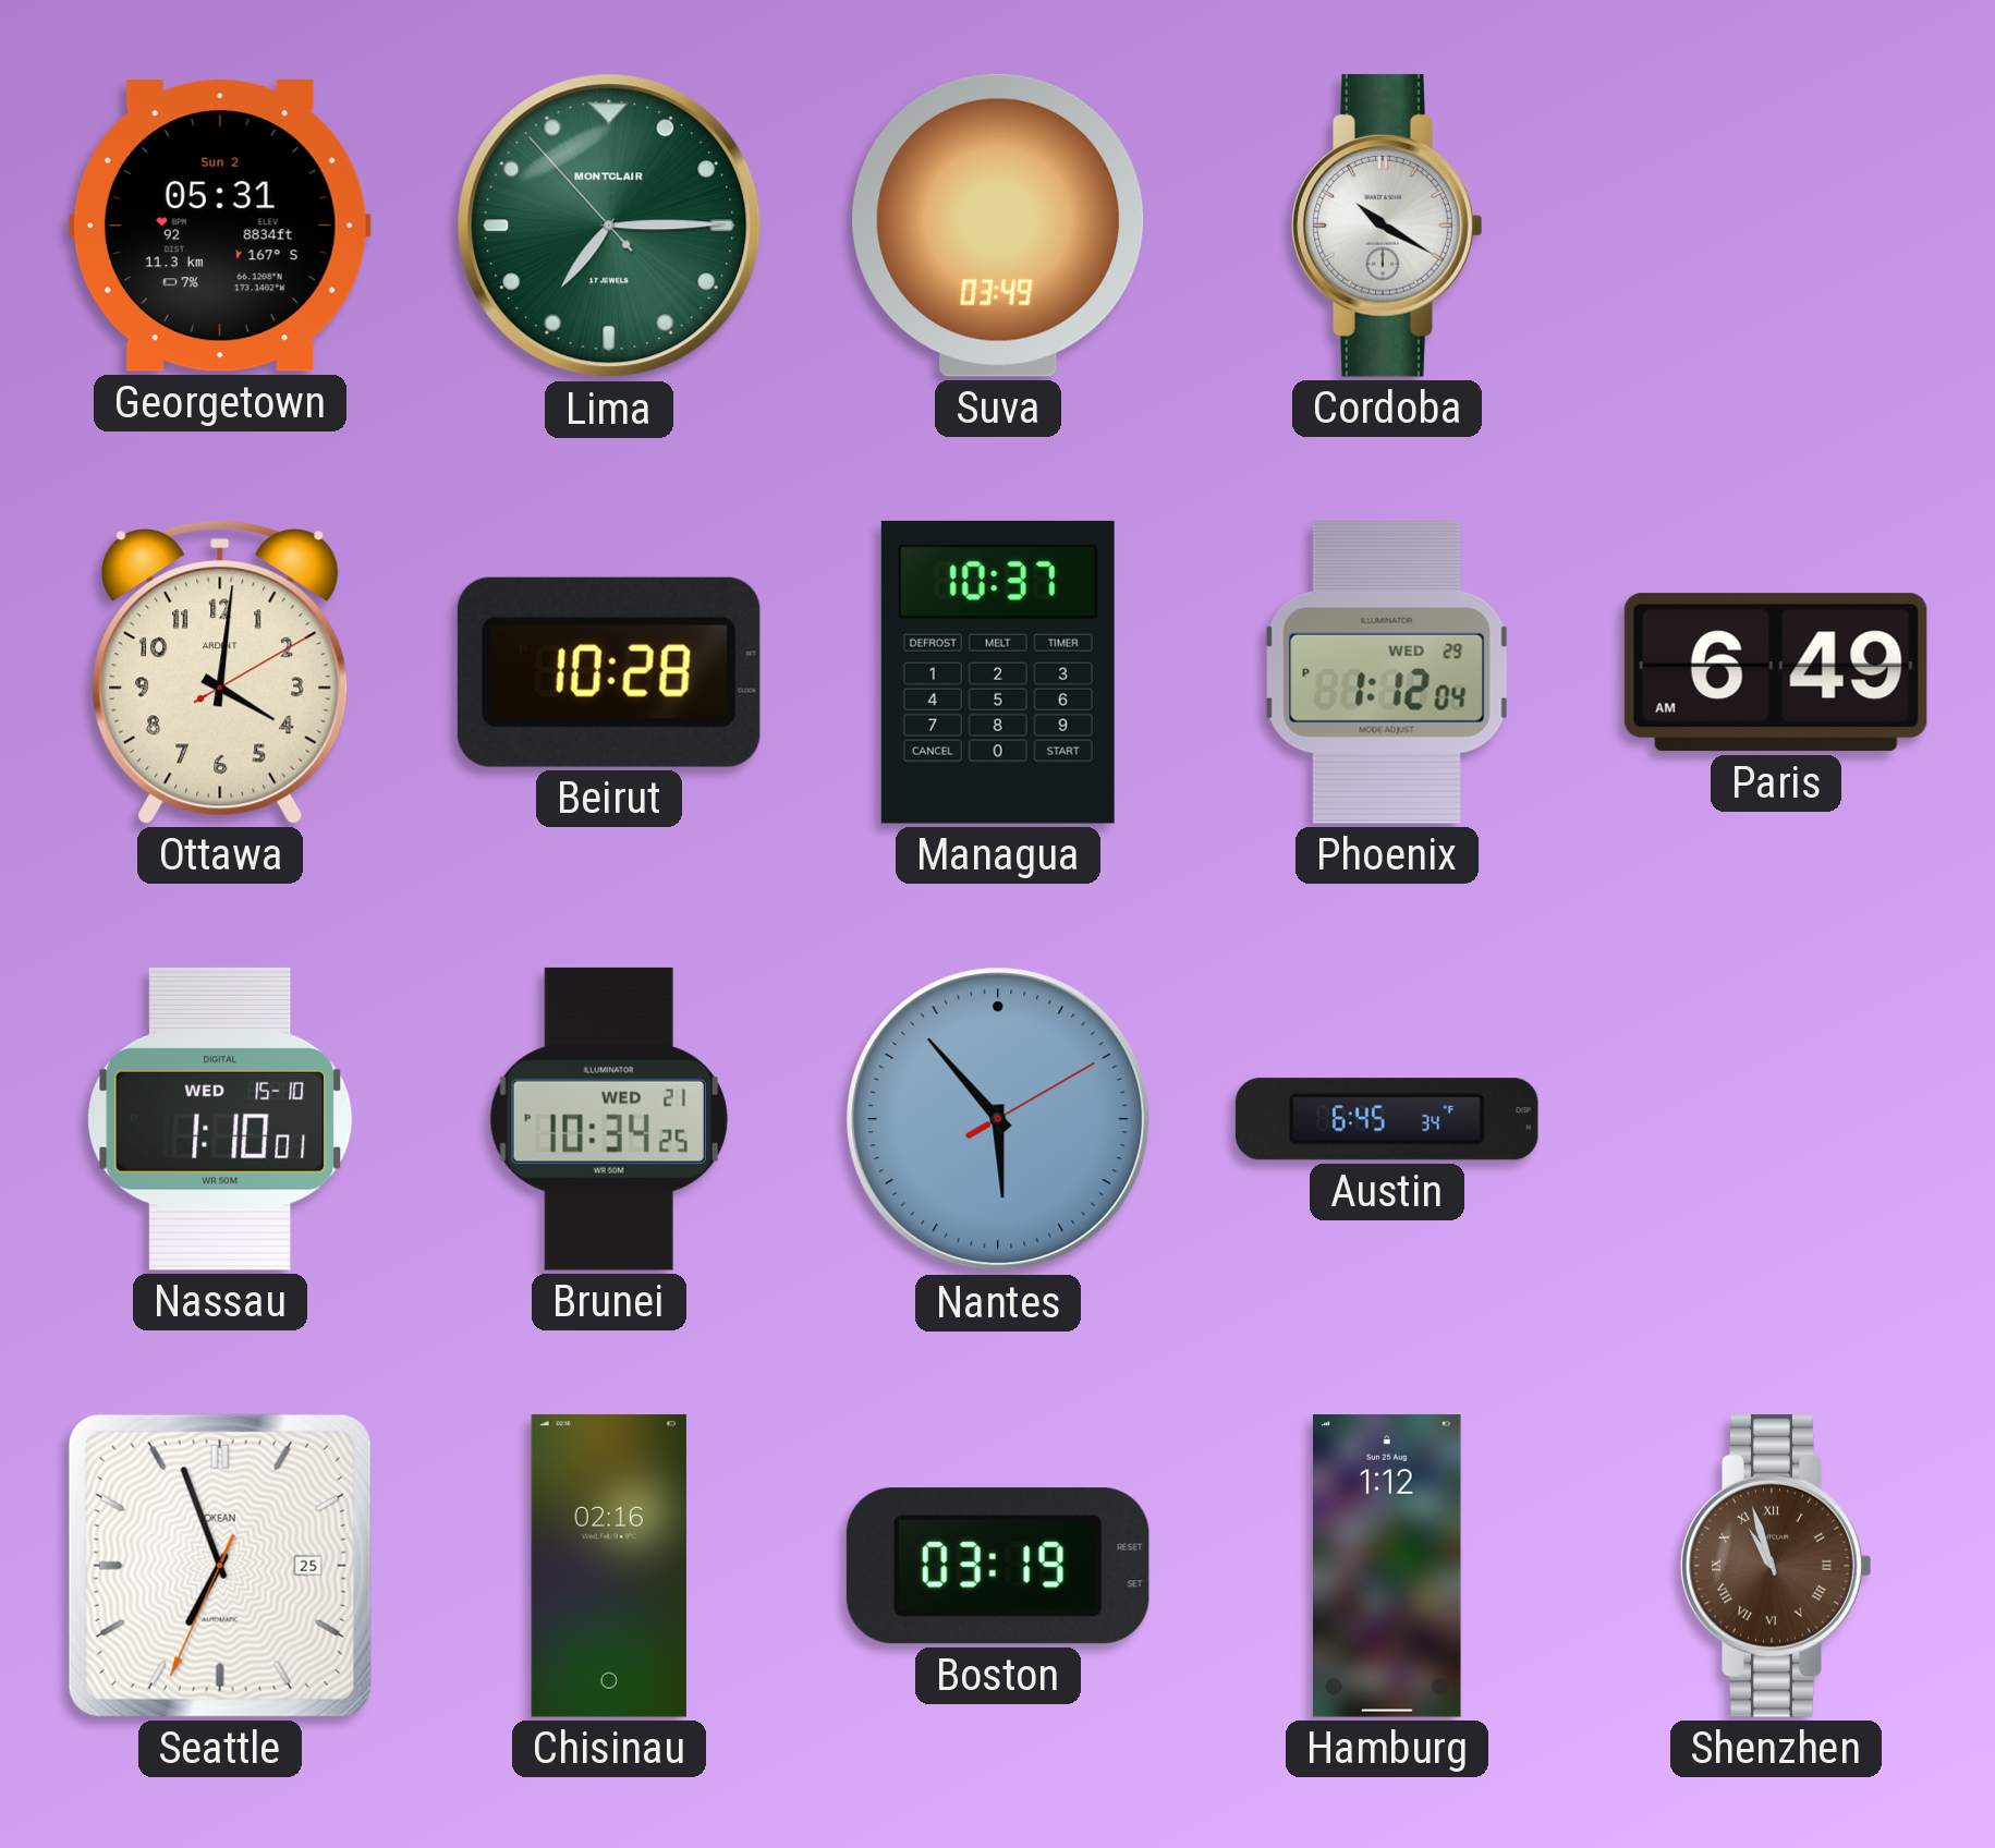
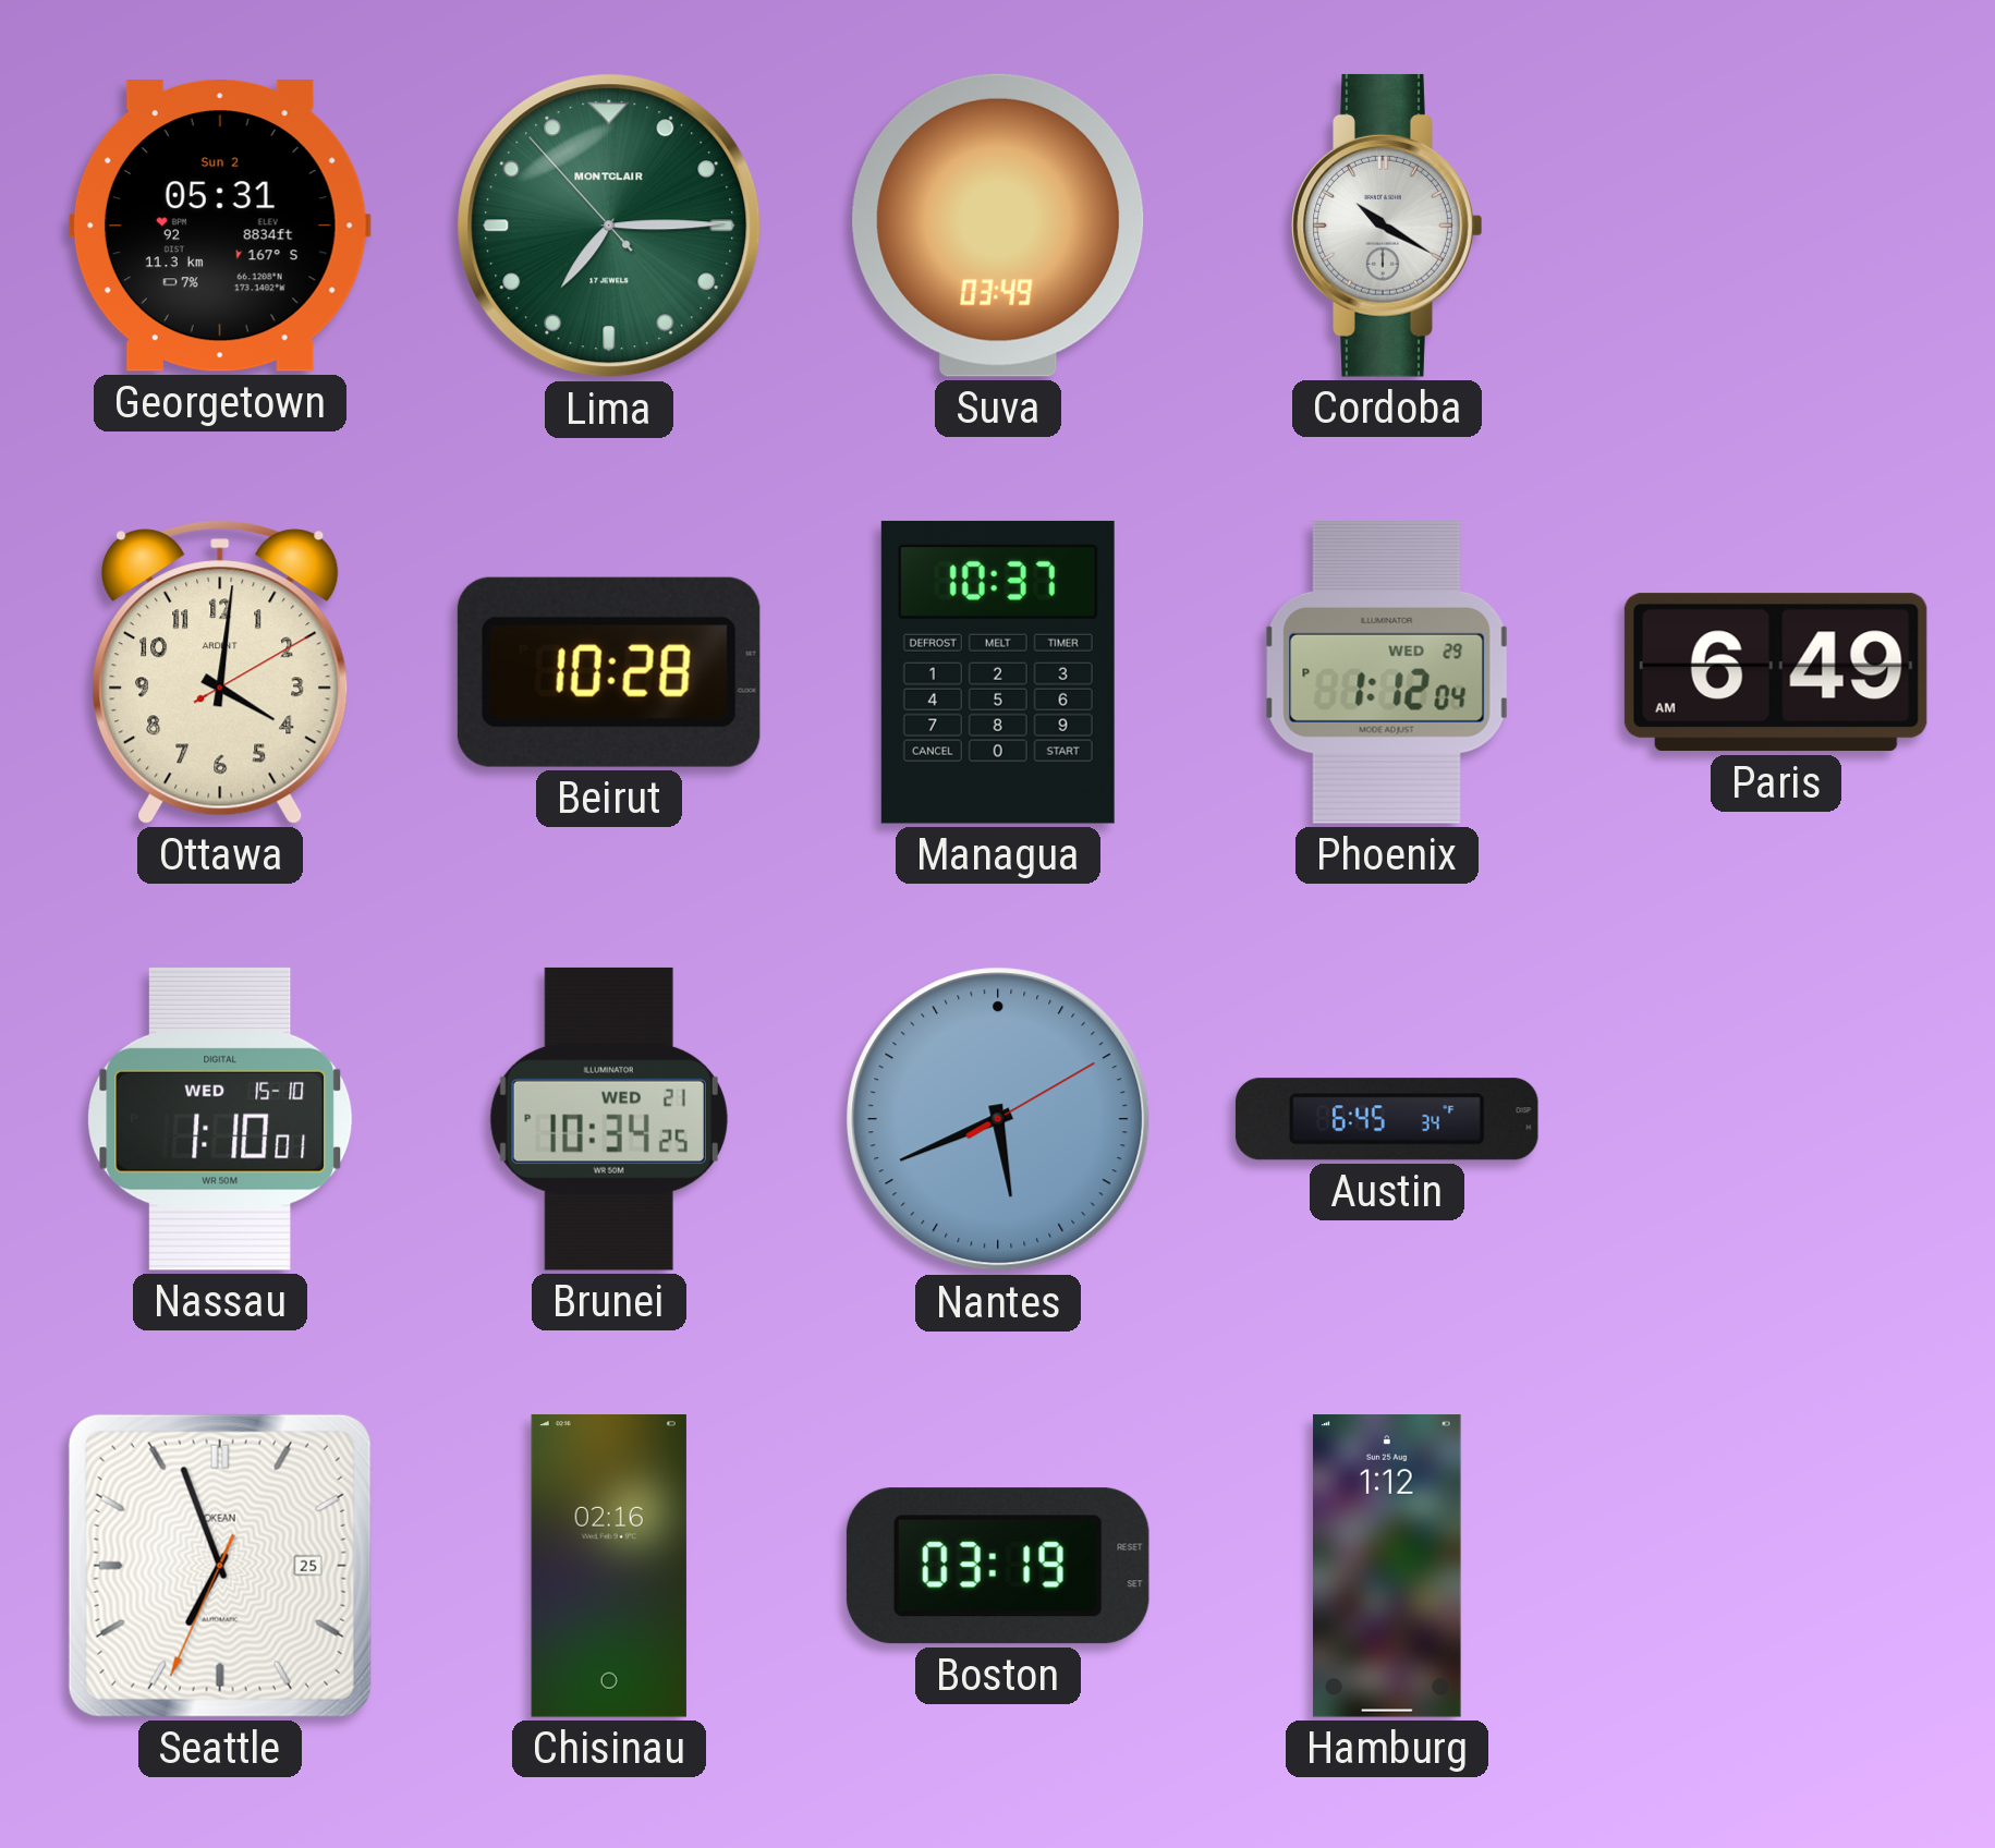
Nantes: 5:53 -> 5:41
Shenzhen: 10:57 -> none
